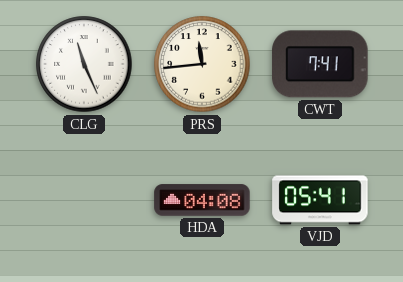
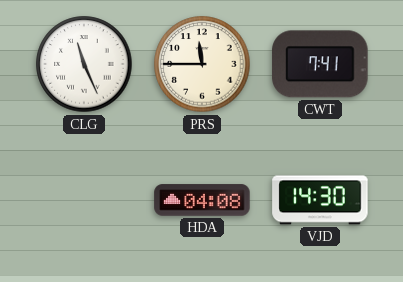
PRS: 11:44 -> 11:45
VJD: 05:41 -> 14:30
